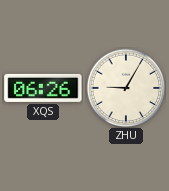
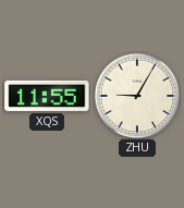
XQS: 06:26 -> 11:55
